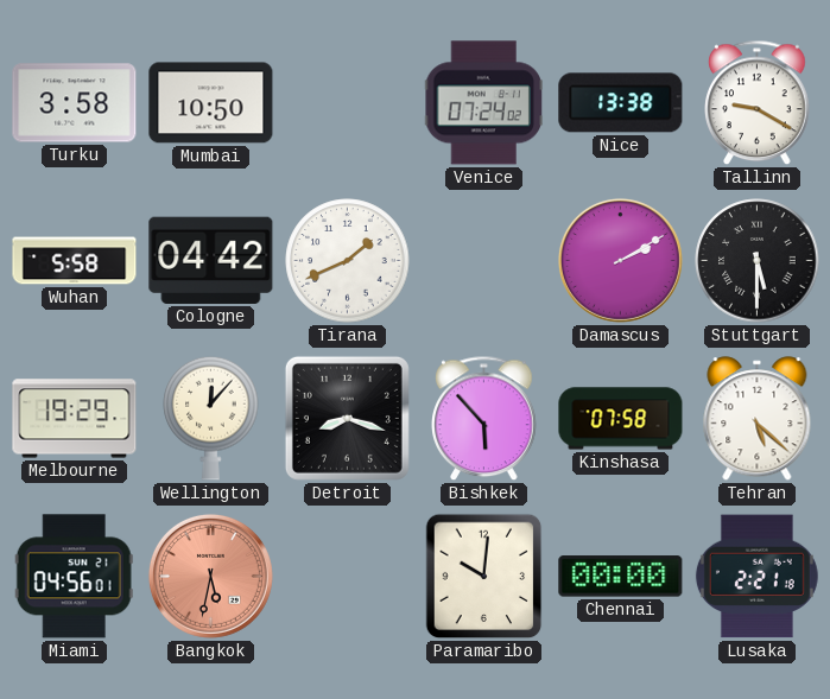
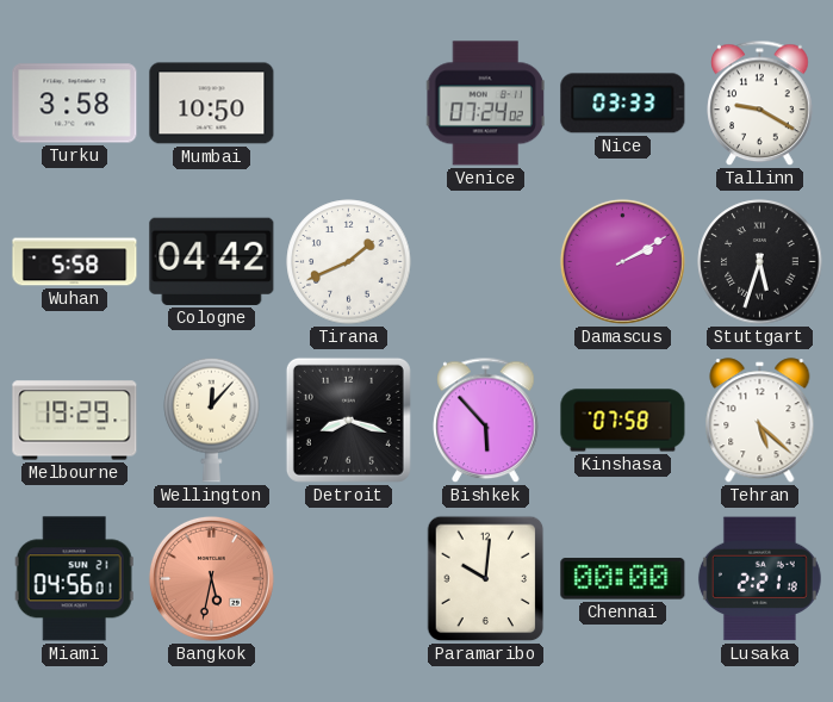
Nice: 13:38 -> 03:33
Stuttgart: 5:30 -> 5:33
